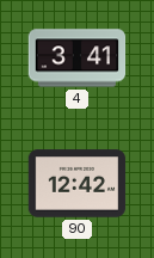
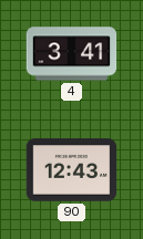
90: 12:42 -> 12:43
